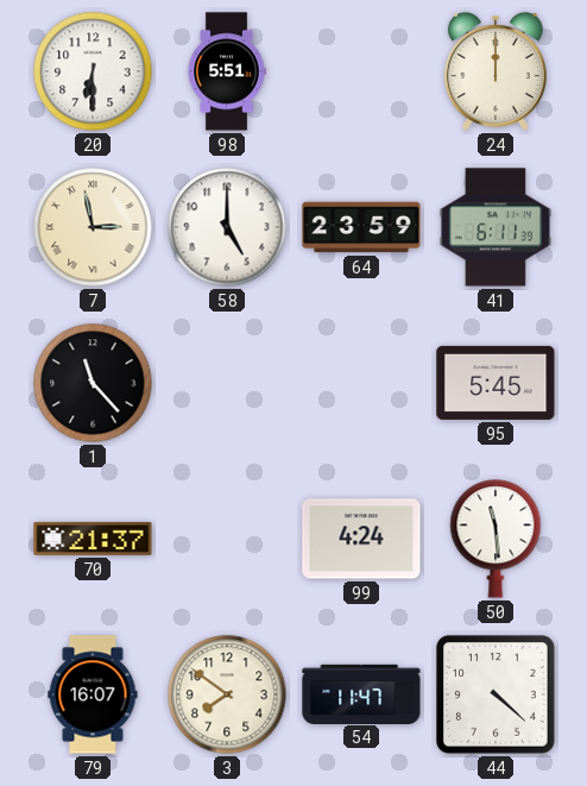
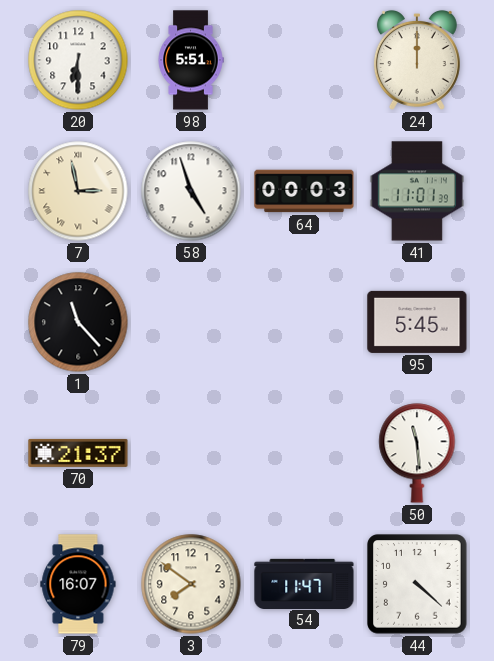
58: 5:00 -> 4:57
64: 23:59 -> 00:03
41: 6:11 -> 11:01
99: 4:24 -> none
